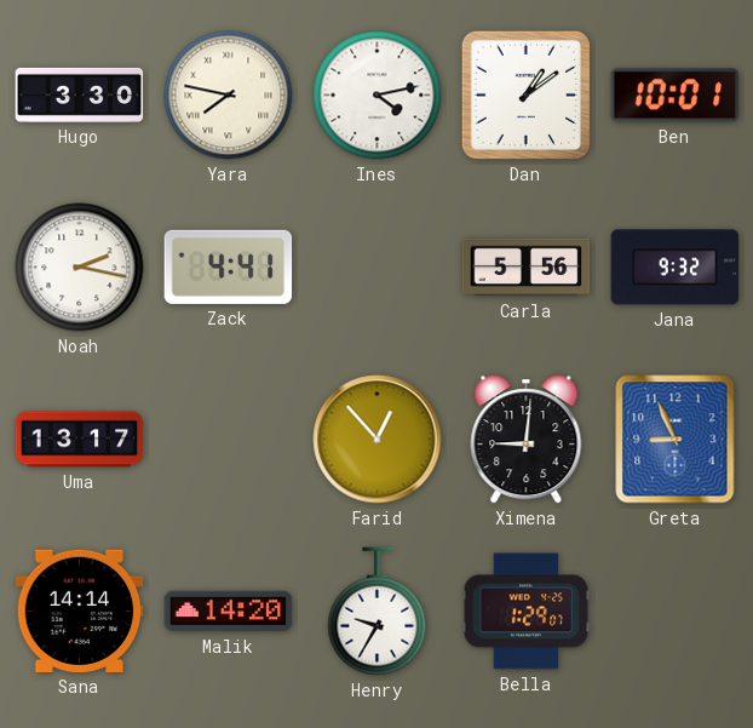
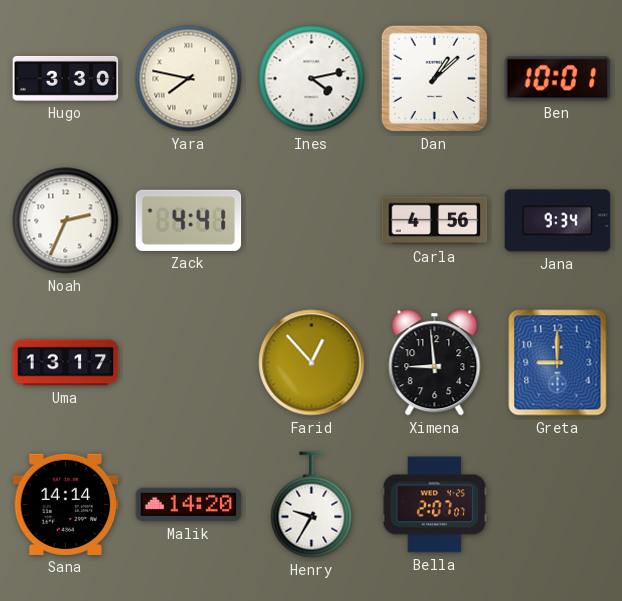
Dan: 1:09 -> 1:08
Noah: 2:17 -> 2:34
Carla: 5:56 -> 4:56
Jana: 9:32 -> 9:34
Ximena: 9:01 -> 8:59
Greta: 8:56 -> 9:00
Bella: 1:29 -> 2:07
